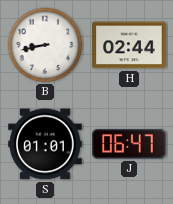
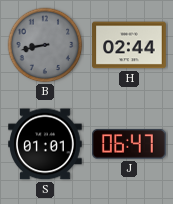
B dial: white -> grey
